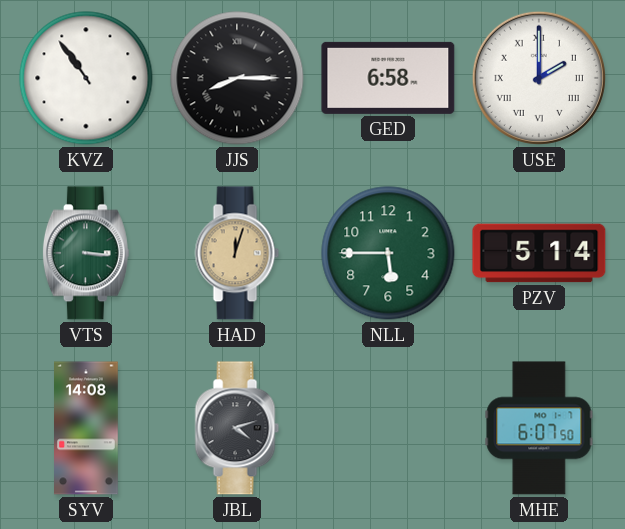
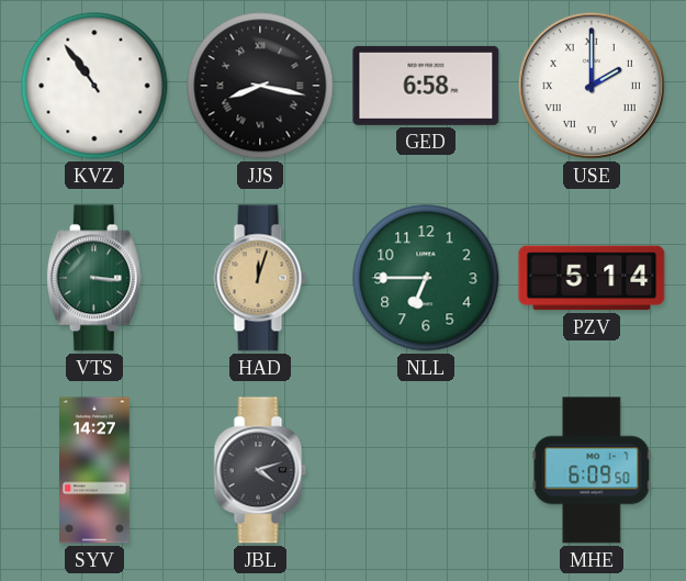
JJS: 8:15 -> 8:17
NLL: 5:45 -> 6:45
SYV: 14:08 -> 14:27
MHE: 6:07 -> 6:09
